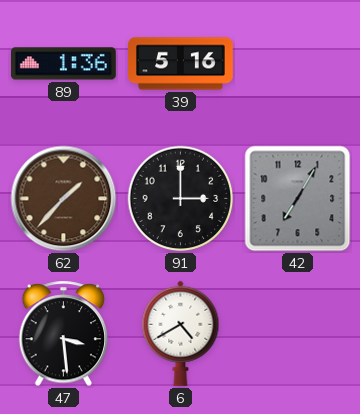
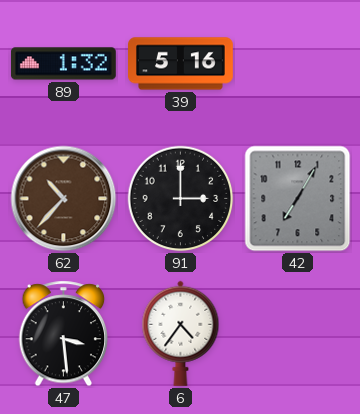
89: 1:36 -> 1:32
62: 1:37 -> 10:37
6: 4:40 -> 4:36
